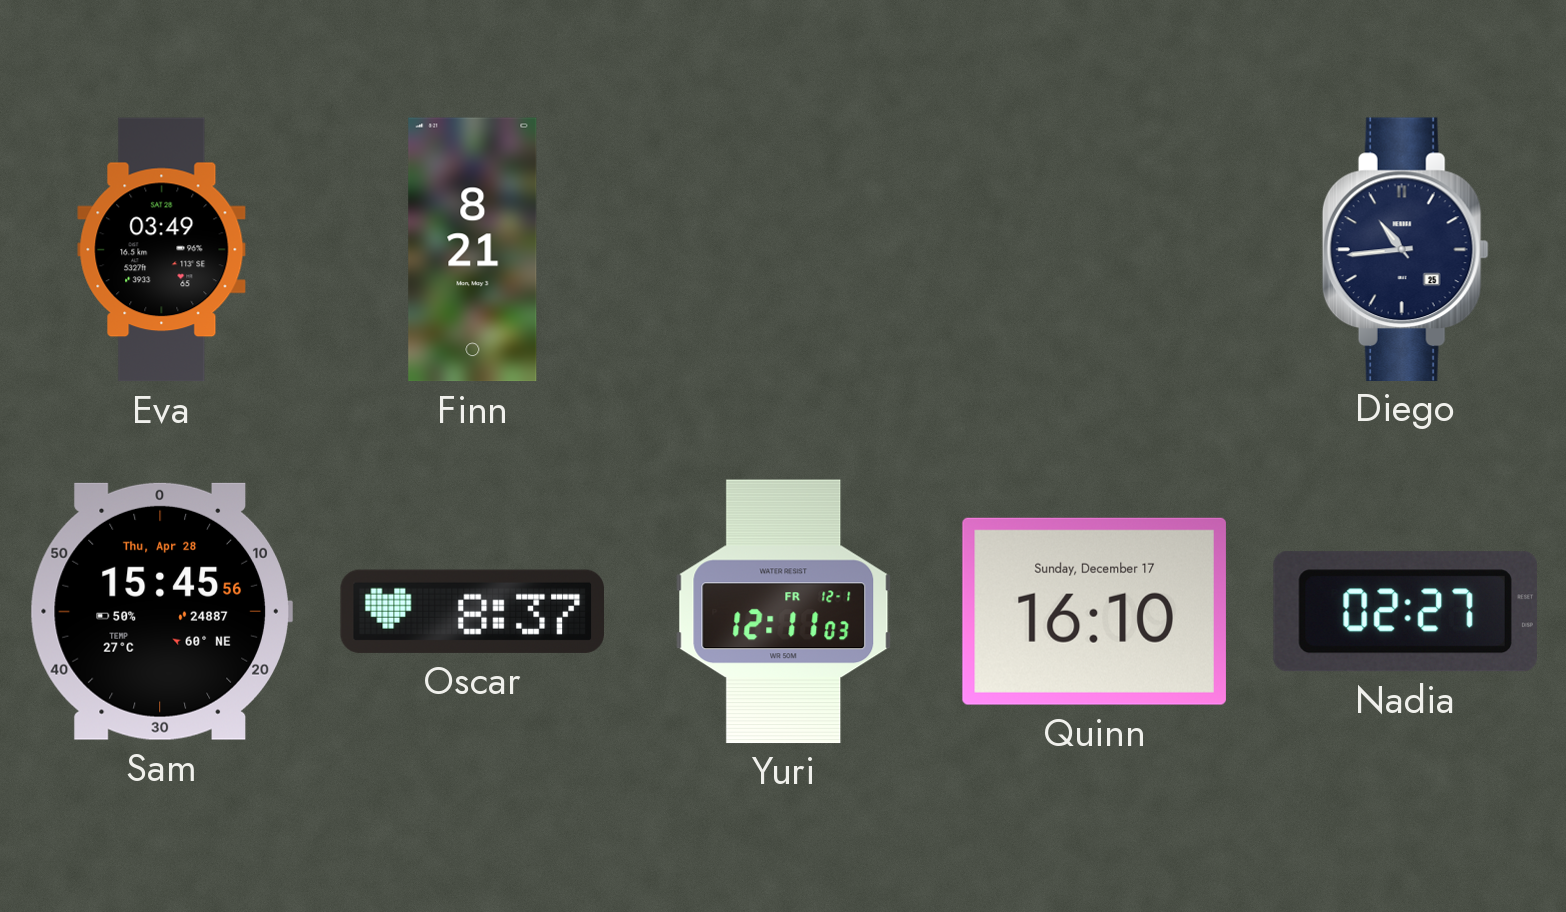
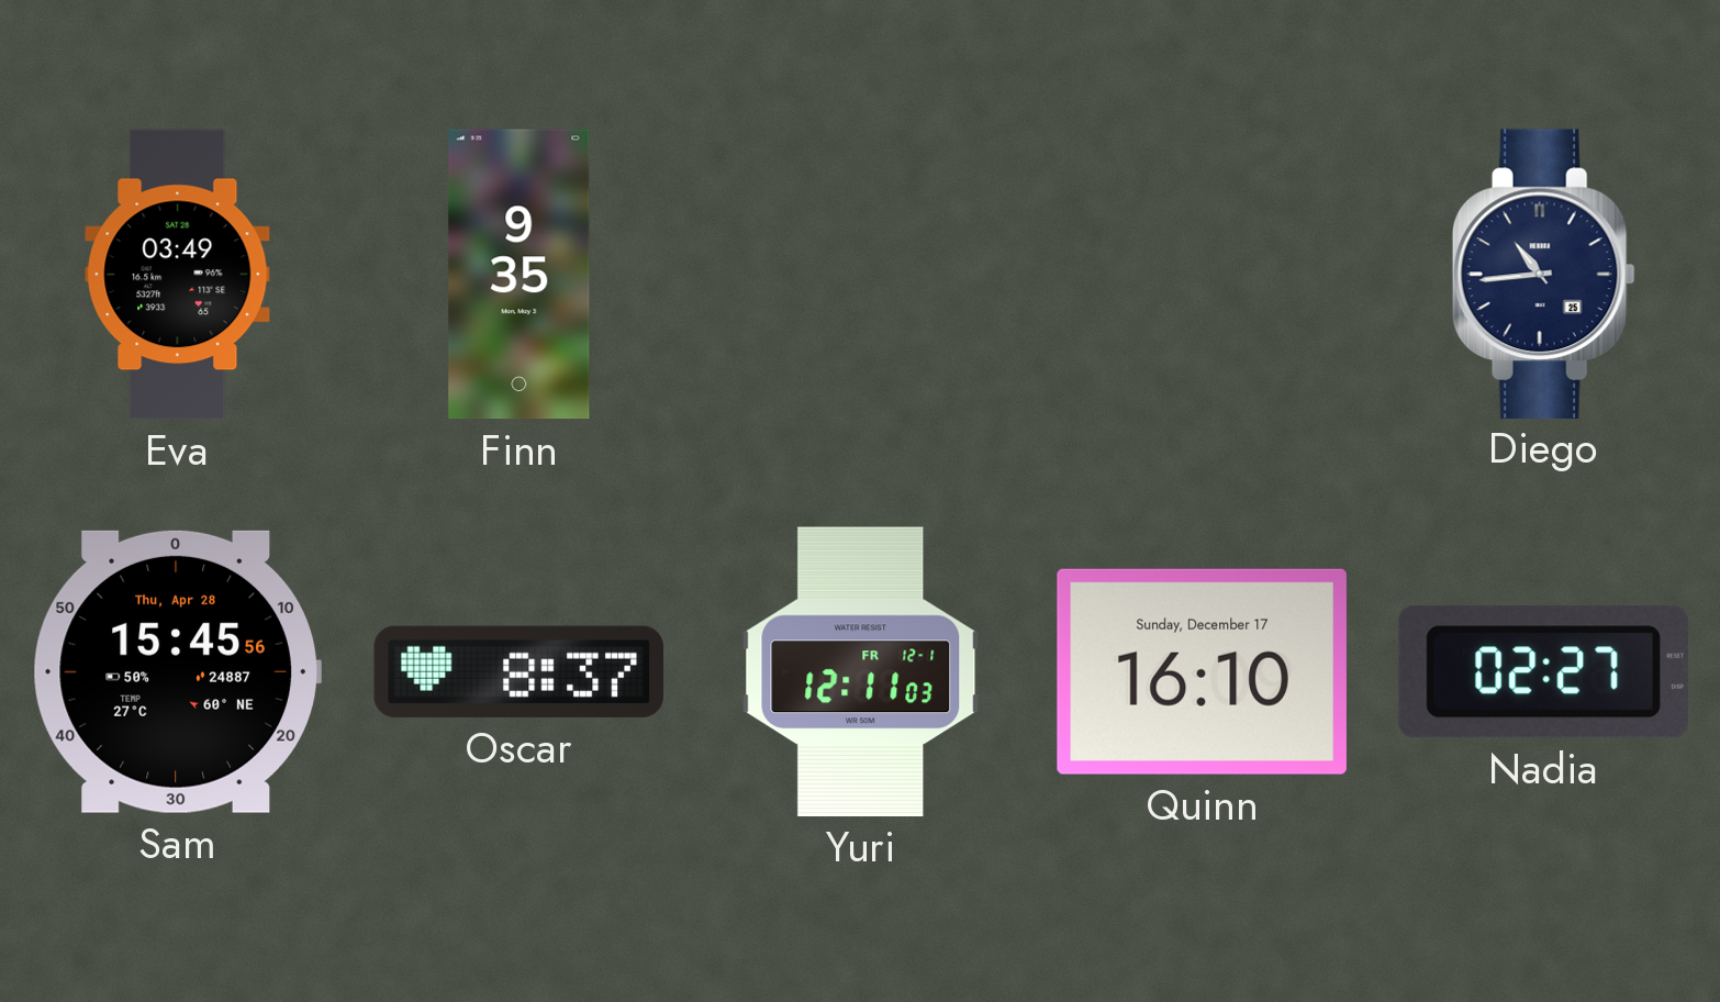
Finn: 8:21 -> 9:35
